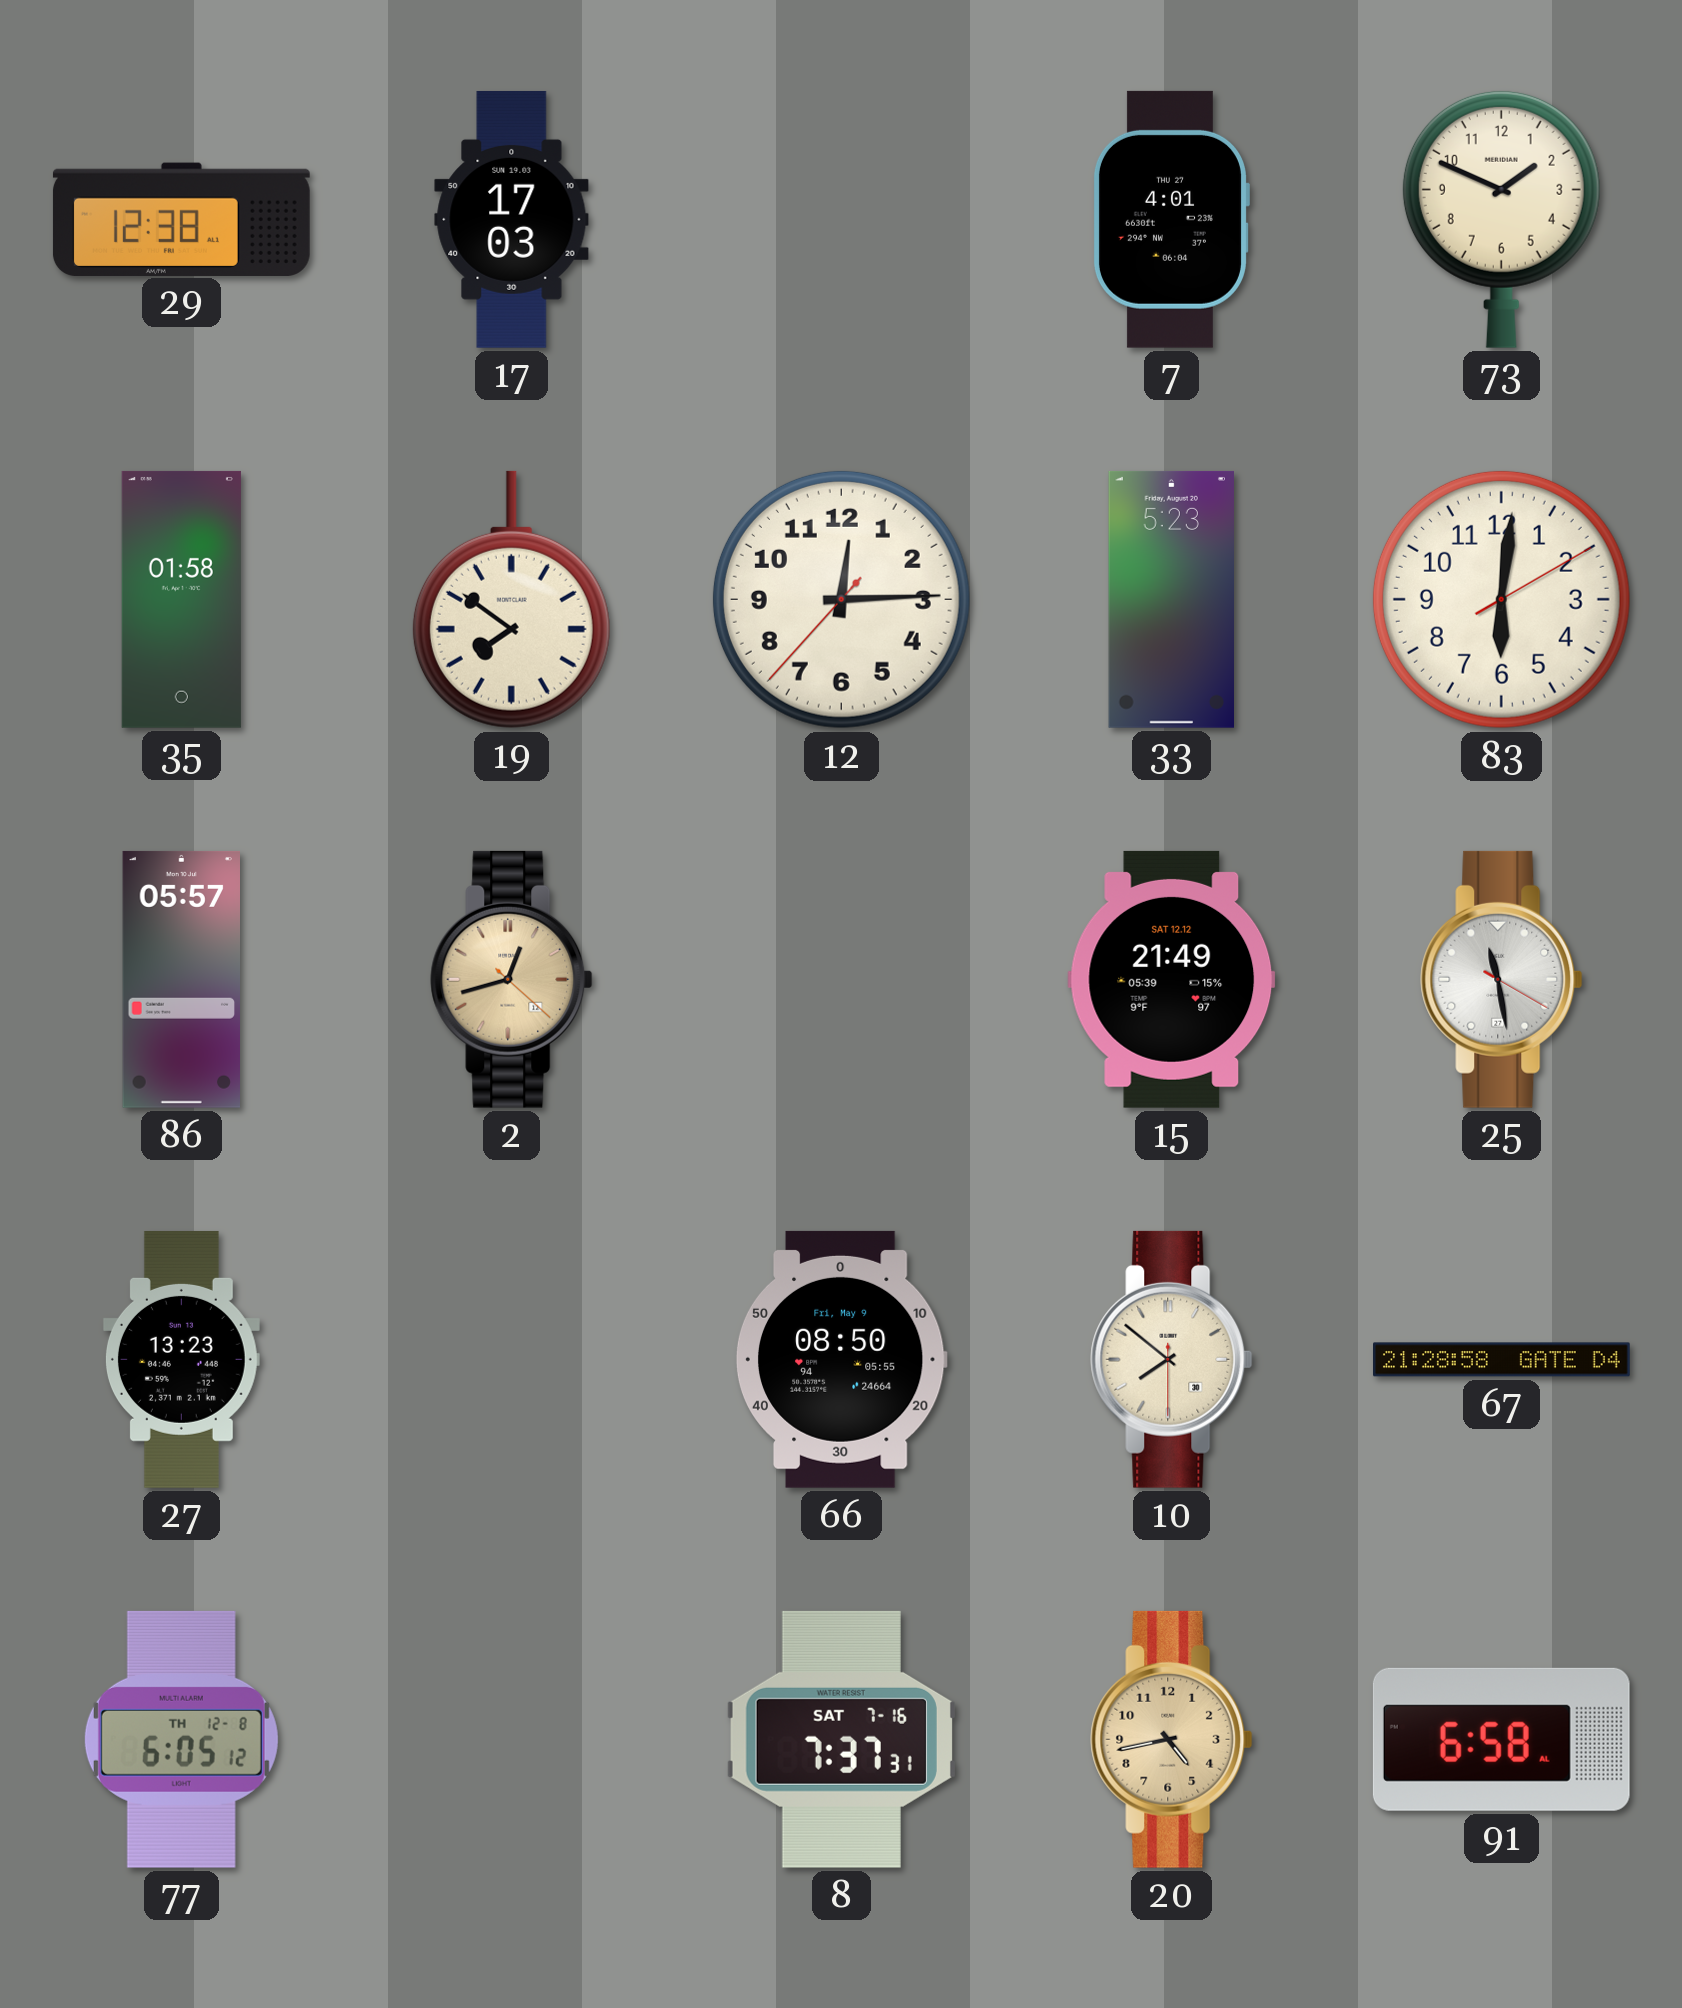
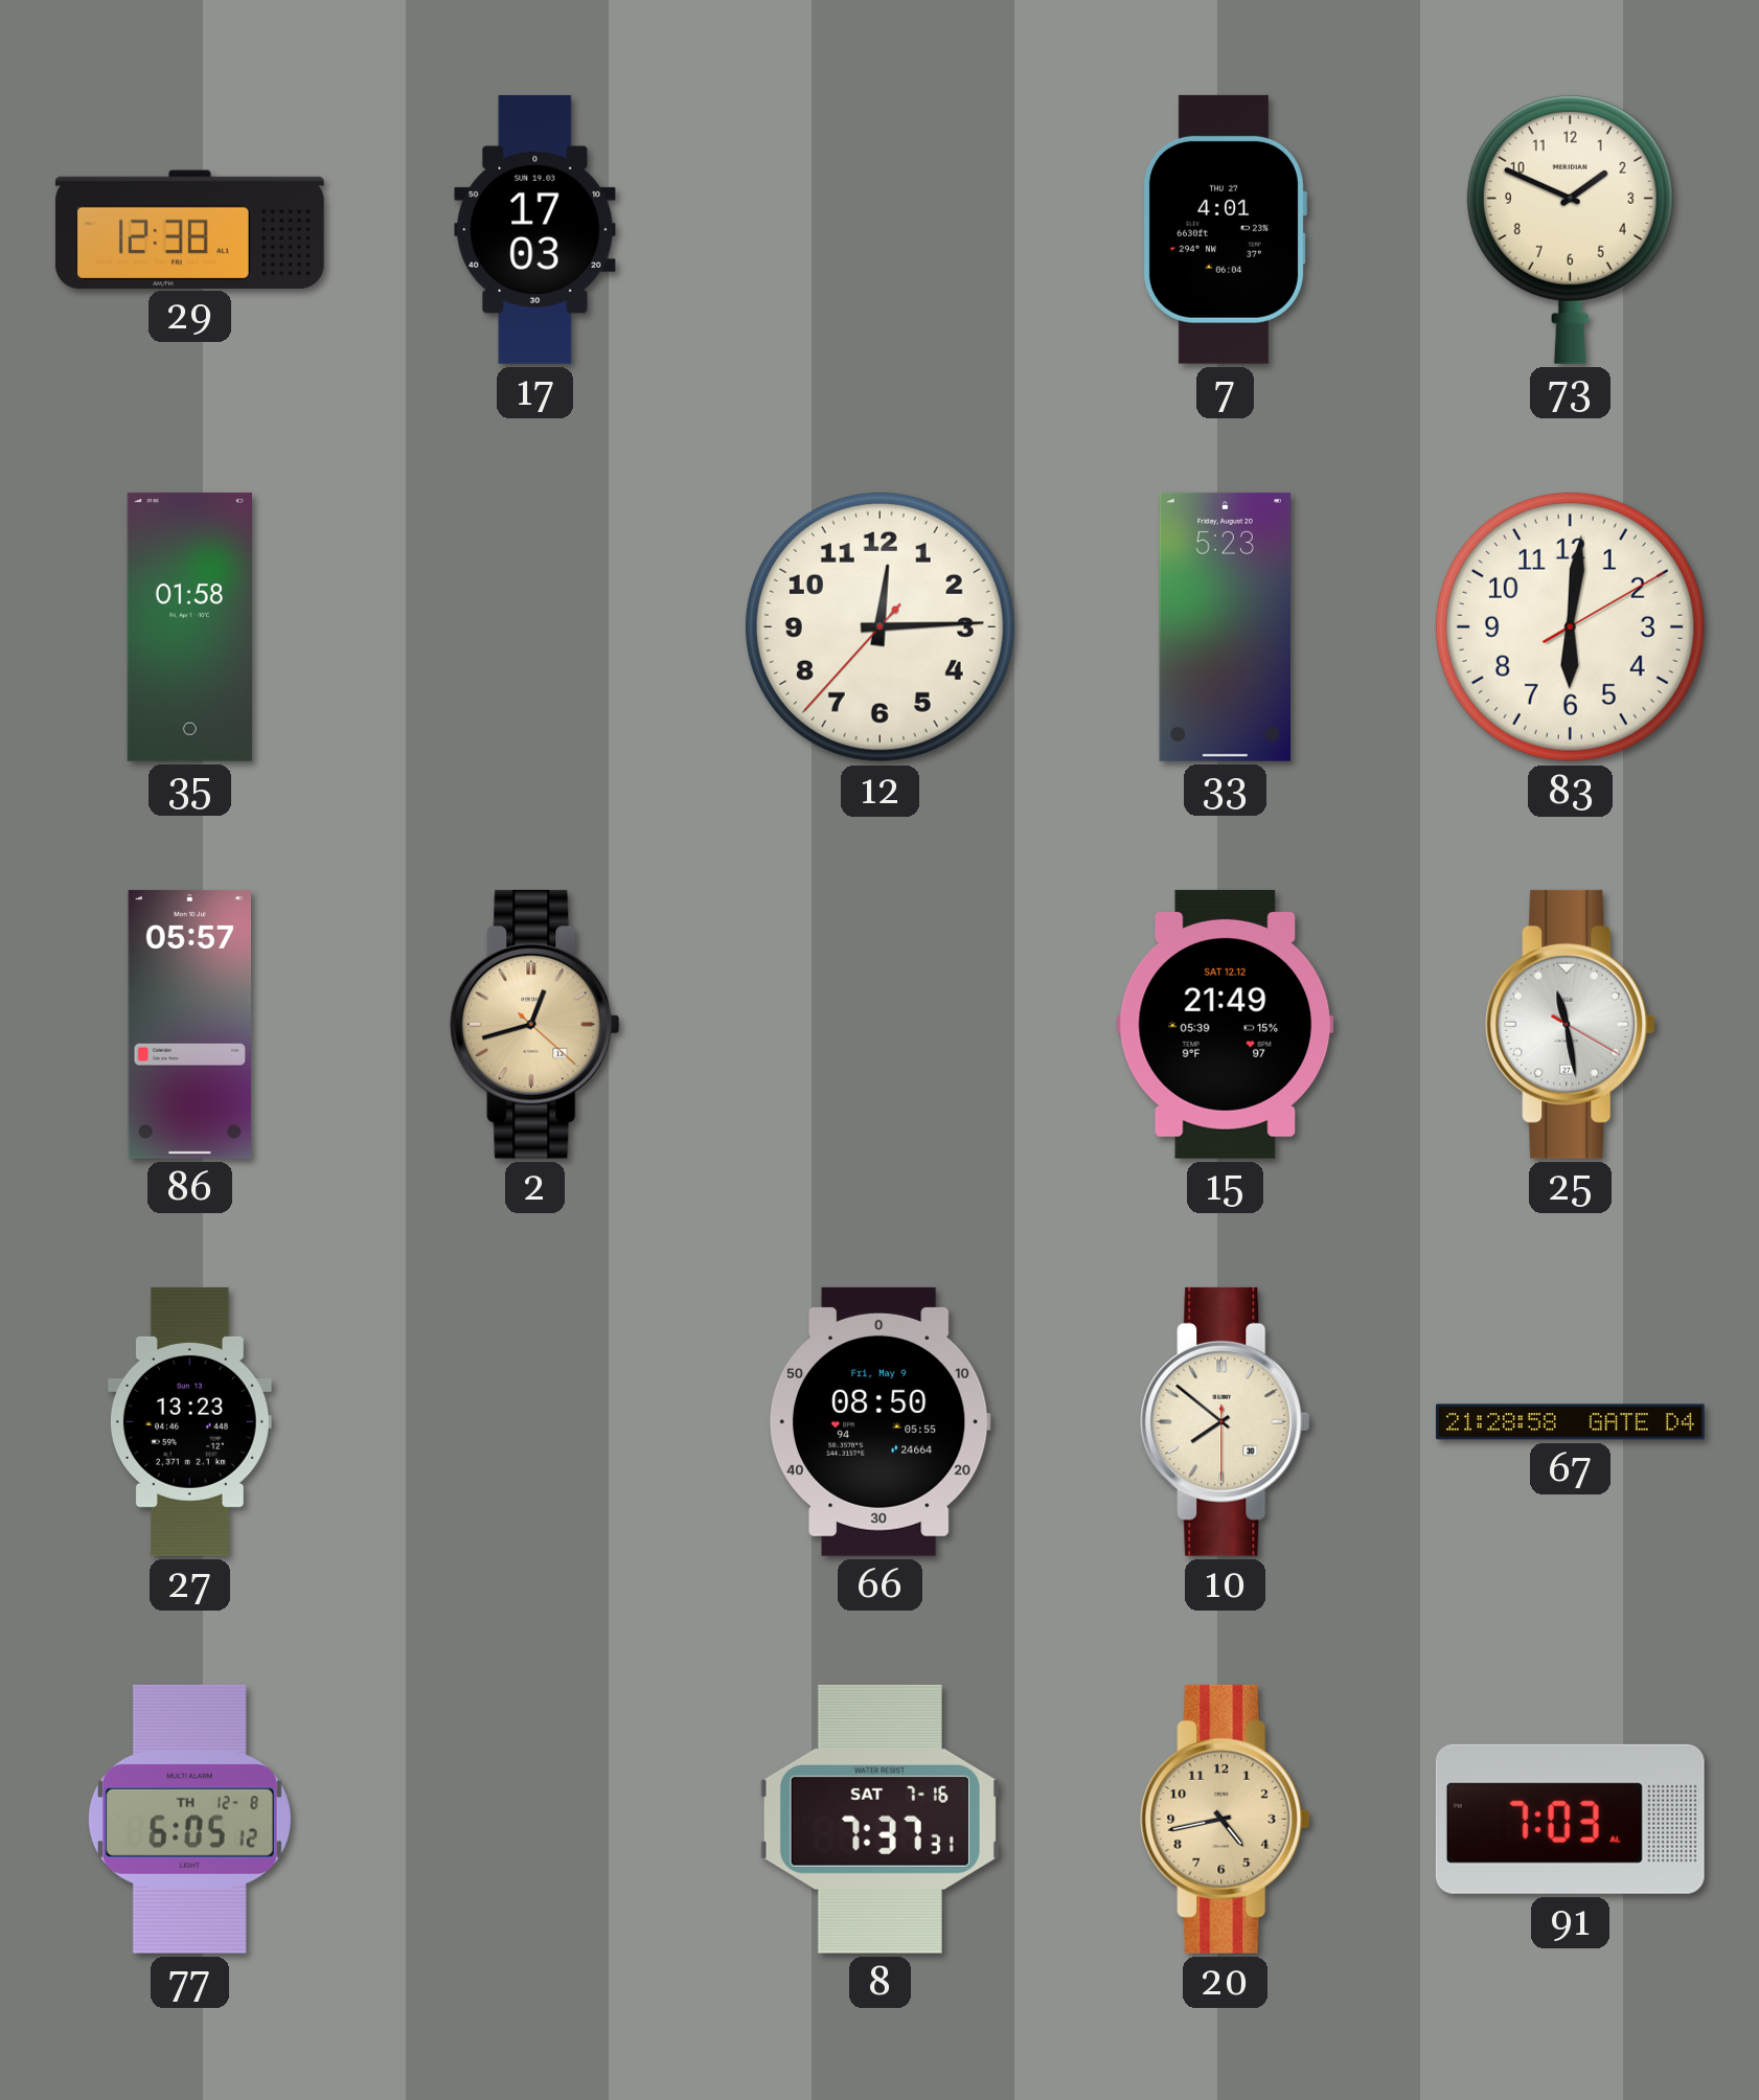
19: 7:51 -> none
91: 6:58 -> 7:03
